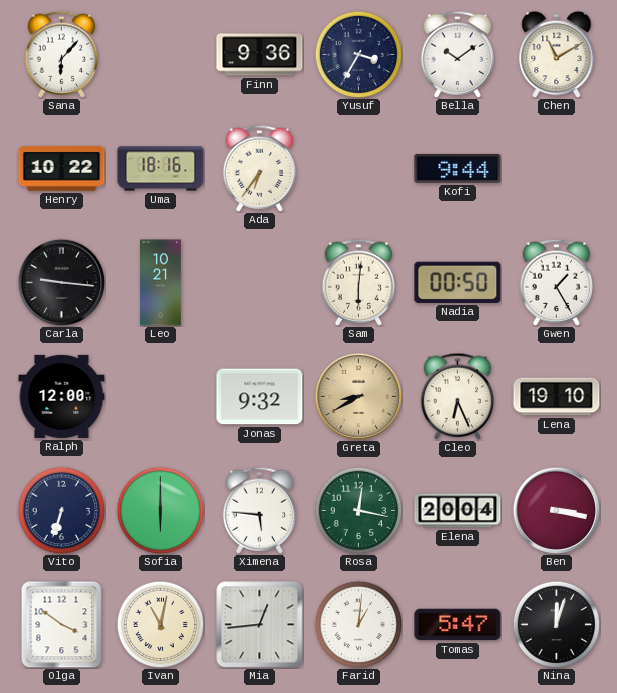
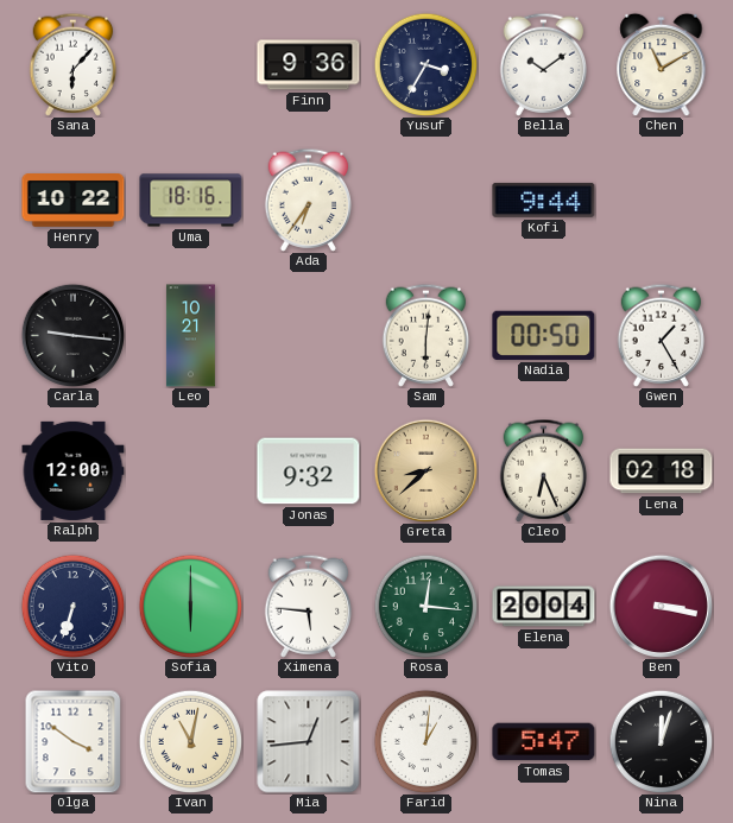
Greta: 8:40 -> 8:38
Lena: 19:10 -> 02:18
Rosa: 12:17 -> 12:16
